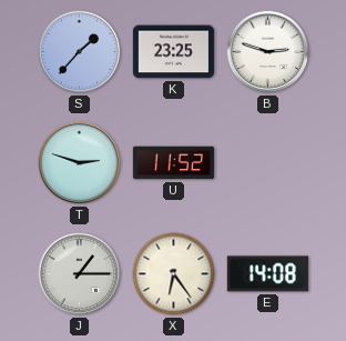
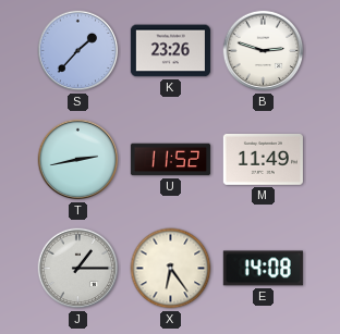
K: 23:25 -> 23:26
T: 2:48 -> 2:43
M: none -> 11:49
